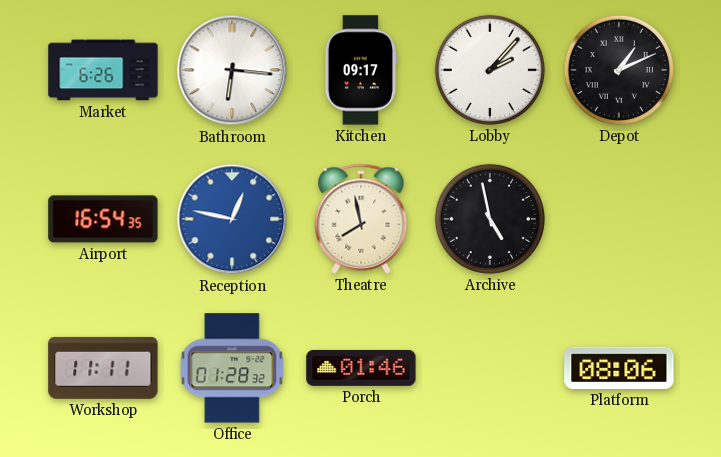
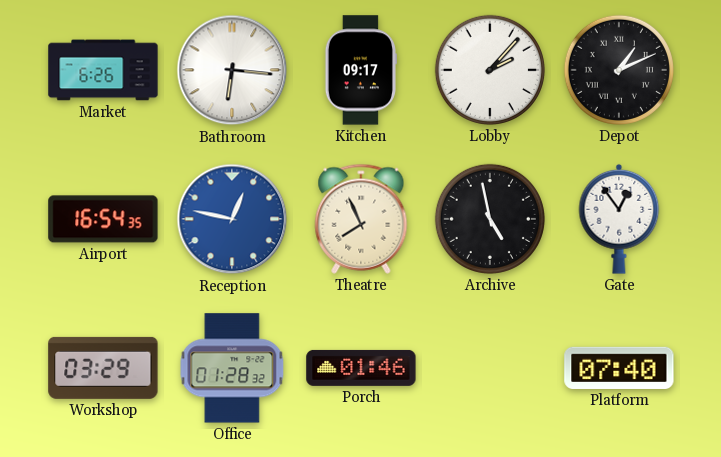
Theatre: 7:58 -> 7:56
Gate: none -> 12:54
Workshop: 11:11 -> 03:29
Platform: 08:06 -> 07:40
